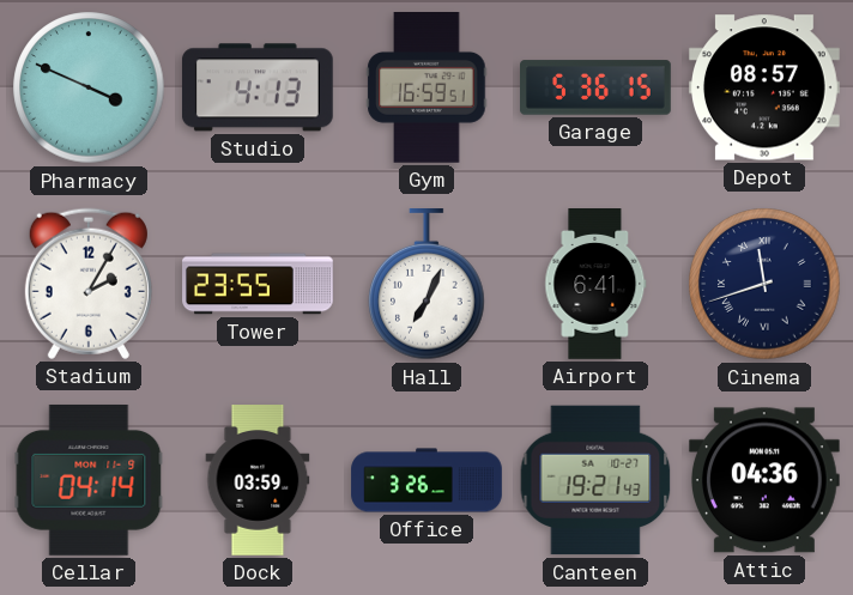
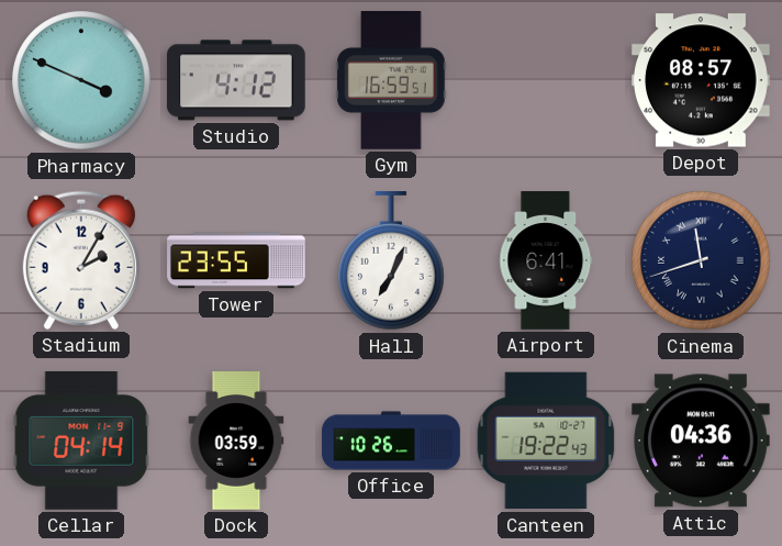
Studio: 4:13 -> 4:12
Garage: 5:36 -> none
Office: 3:26 -> 10:26
Canteen: 19:21 -> 19:22
